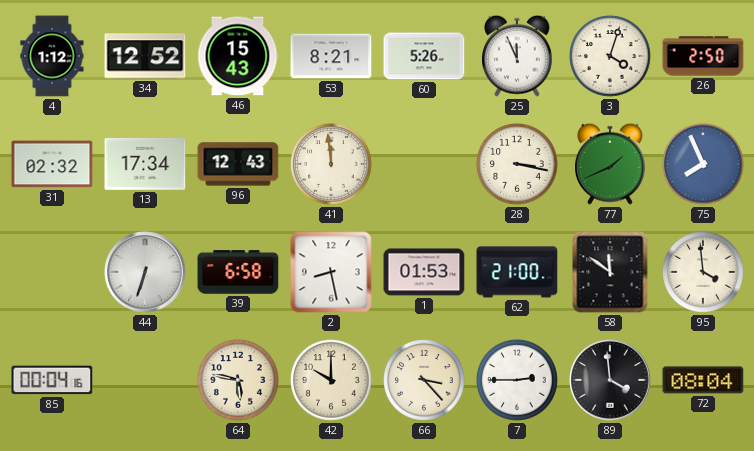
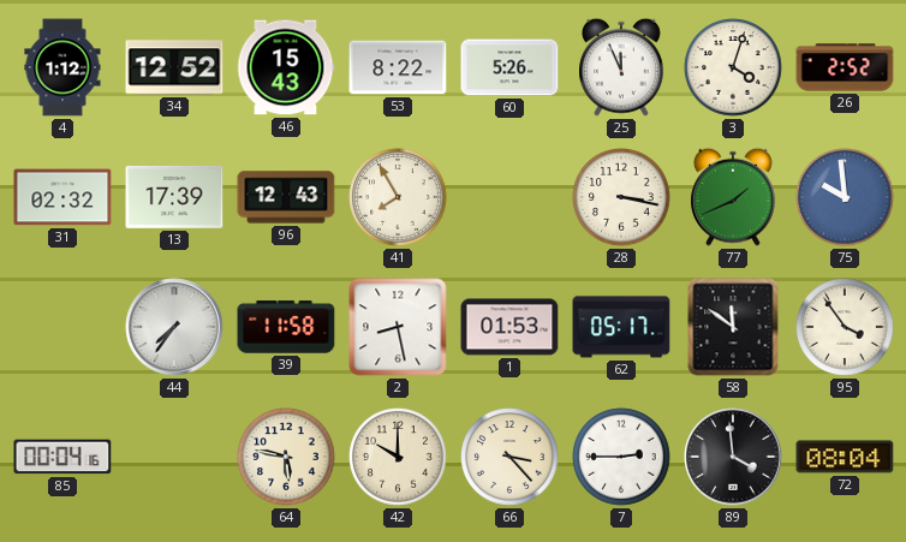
53: 8:21 -> 8:22
26: 2:50 -> 2:52
13: 17:34 -> 17:39
41: 11:59 -> 7:55
75: 7:56 -> 9:59
44: 6:33 -> 7:36
39: 6:58 -> 11:58
62: 21:00 -> 05:17
95: 3:59 -> 3:54
